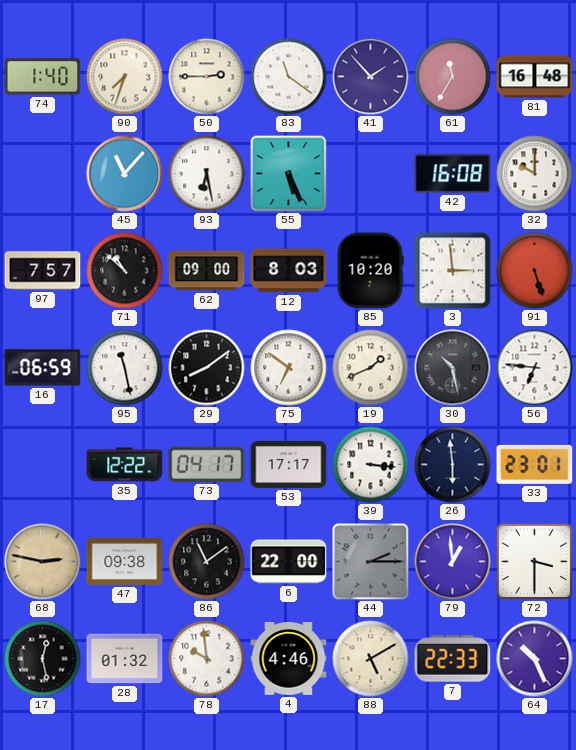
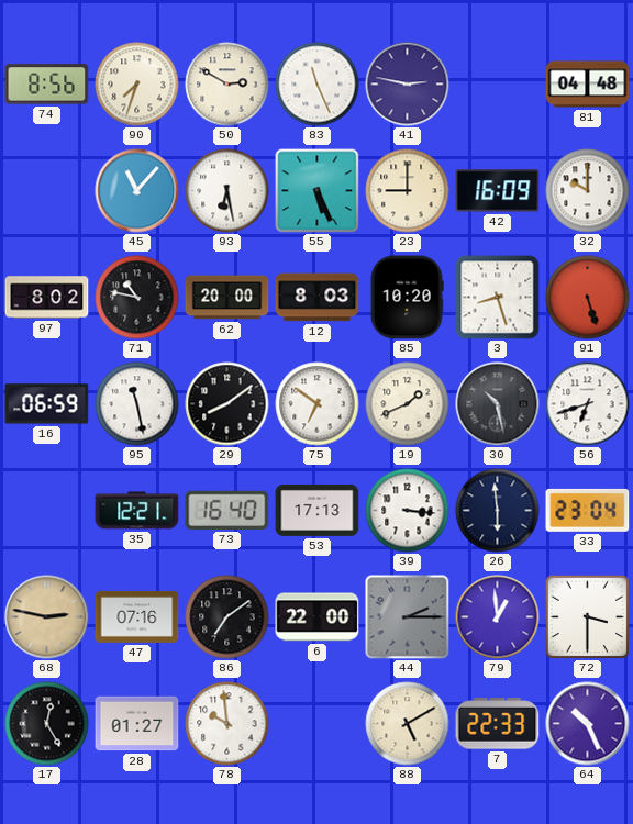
74: 1:40 -> 8:56
50: 2:45 -> 2:50
83: 11:21 -> 11:26
41: 1:53 -> 2:47
61: 11:35 -> none
81: 16:48 -> 04:48
23: none -> 9:00
42: 16:08 -> 16:09
97: 7:57 -> 8:02
71: 10:52 -> 10:47
62: 09:00 -> 20:00
3: 2:59 -> 8:27
56: 6:46 -> 6:42
35: 12:22 -> 12:21
73: 04:17 -> 16:40
53: 17:17 -> 17:13
33: 23:01 -> 23:04
47: 09:38 -> 07:16
86: 11:09 -> 7:09
17: 12:28 -> 12:25
28: 01:32 -> 01:27
4: 4:46 -> none
